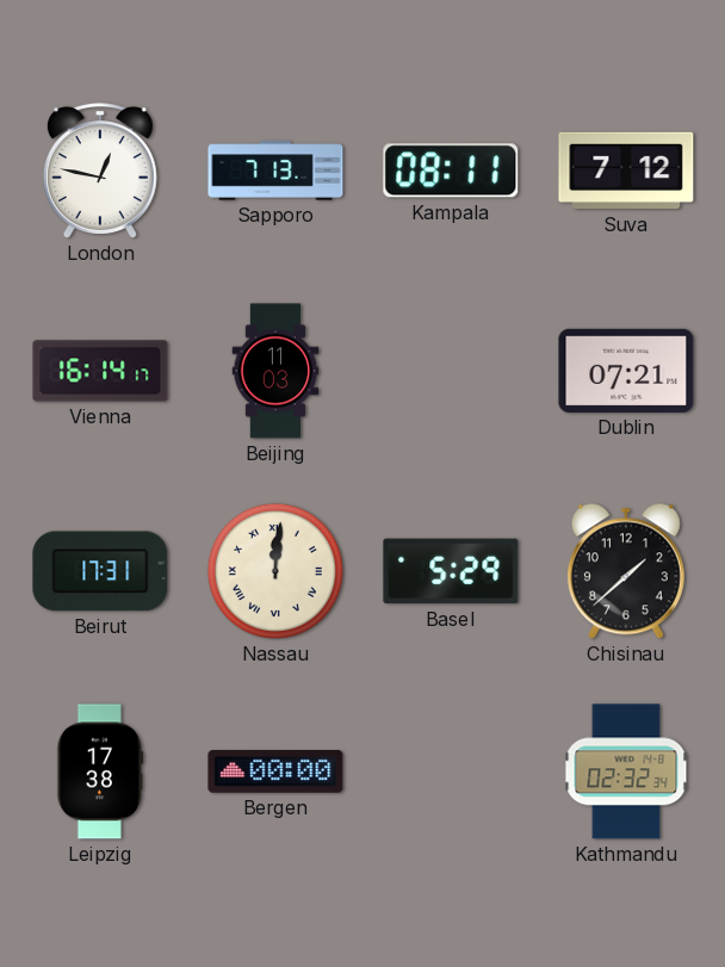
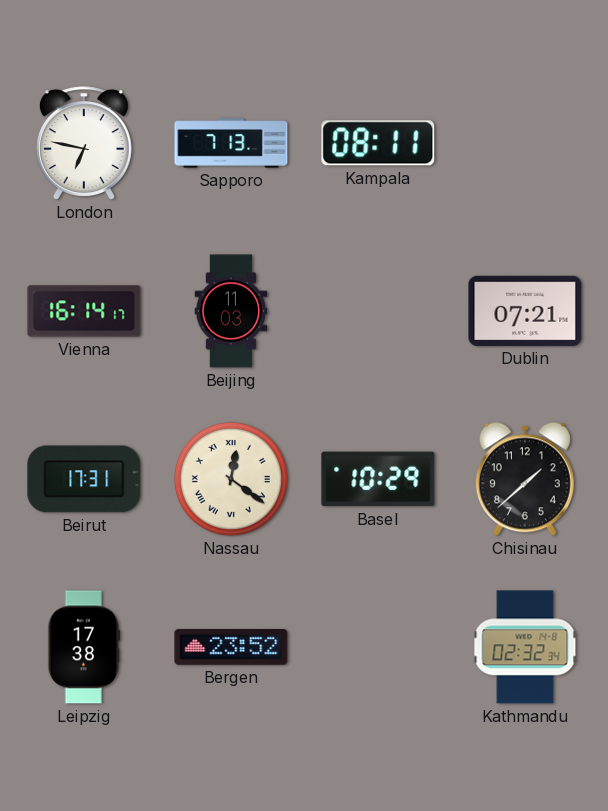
London: 12:47 -> 6:47
Suva: 7:12 -> none
Nassau: 12:01 -> 12:21
Basel: 5:29 -> 10:29
Bergen: 00:00 -> 23:52
